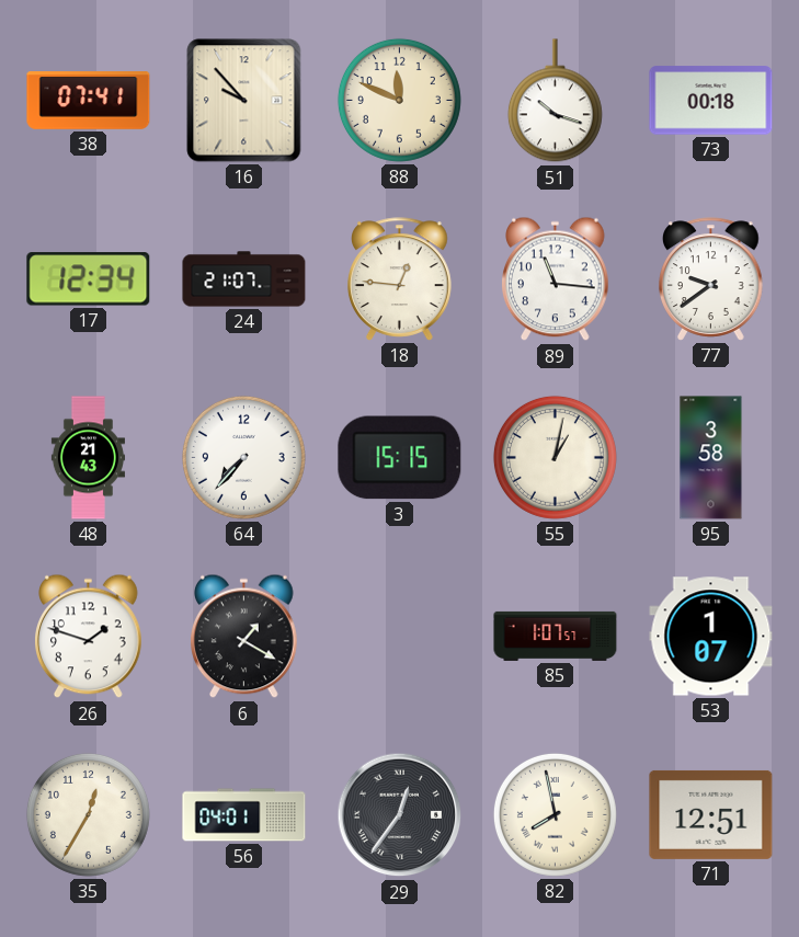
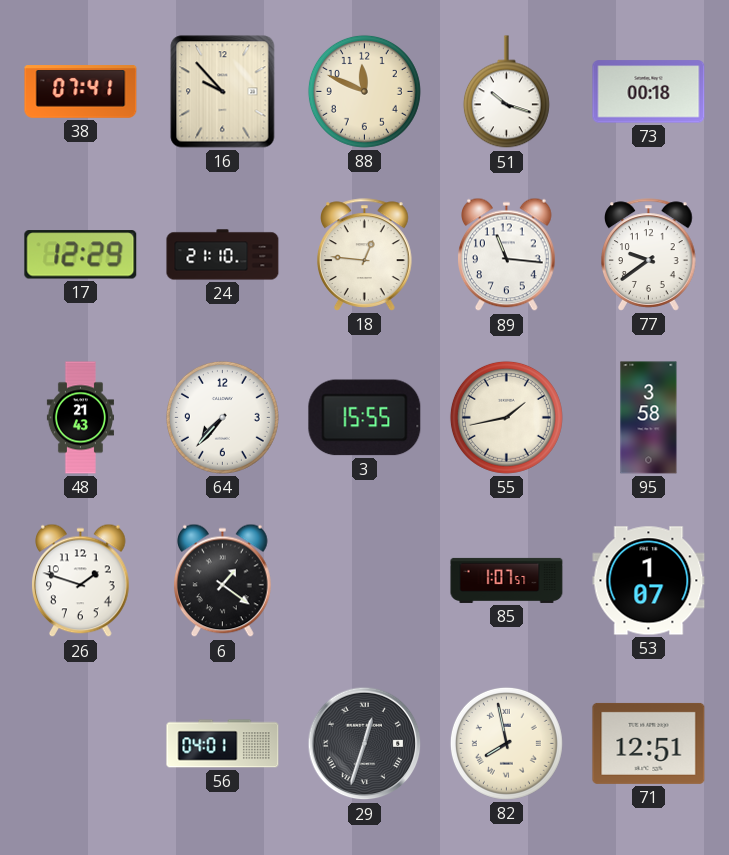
17: 12:34 -> 12:29
24: 21:07 -> 21:10
3: 15:15 -> 15:55
55: 1:02 -> 1:43
6: 1:20 -> 1:21
35: 12:35 -> none
29: 12:36 -> 12:33
